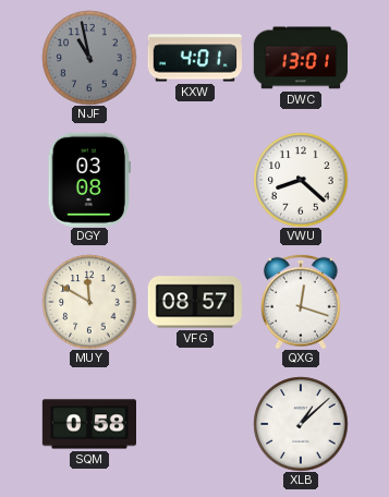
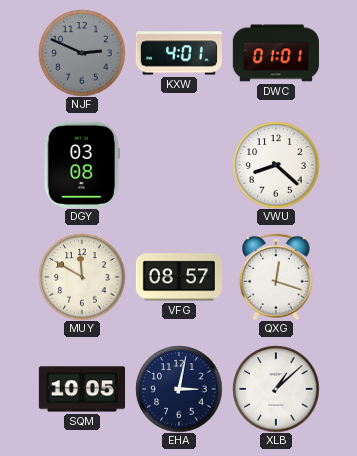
NJF: 10:58 -> 2:49
DWC: 13:01 -> 01:01
SQM: 0:58 -> 10:05
EHA: none -> 3:02
